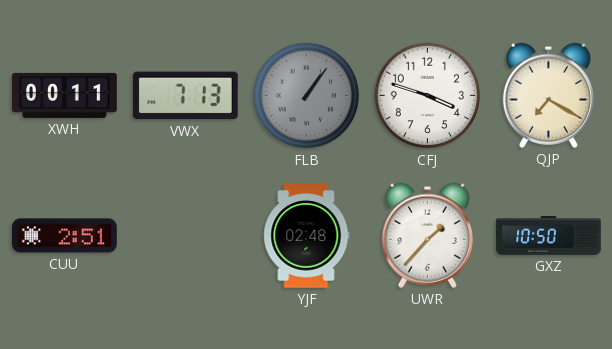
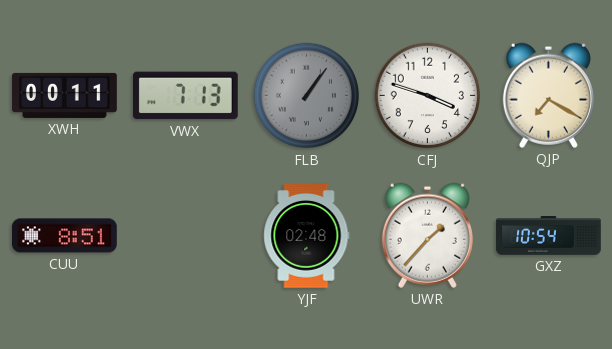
CUU: 2:51 -> 8:51
GXZ: 10:50 -> 10:54
